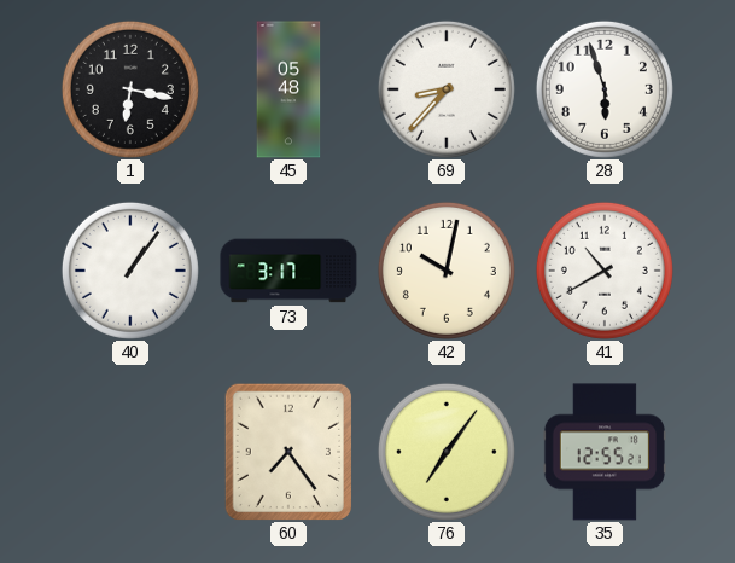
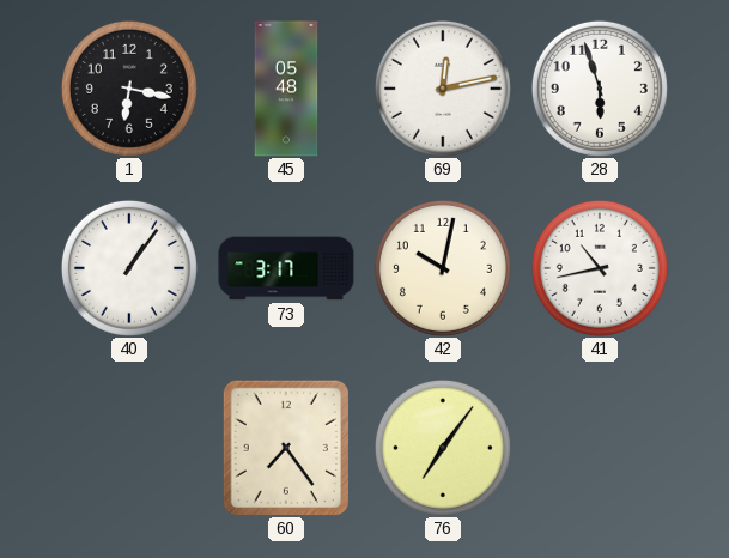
69: 8:37 -> 12:13
41: 10:40 -> 10:43
35: 12:55 -> none
